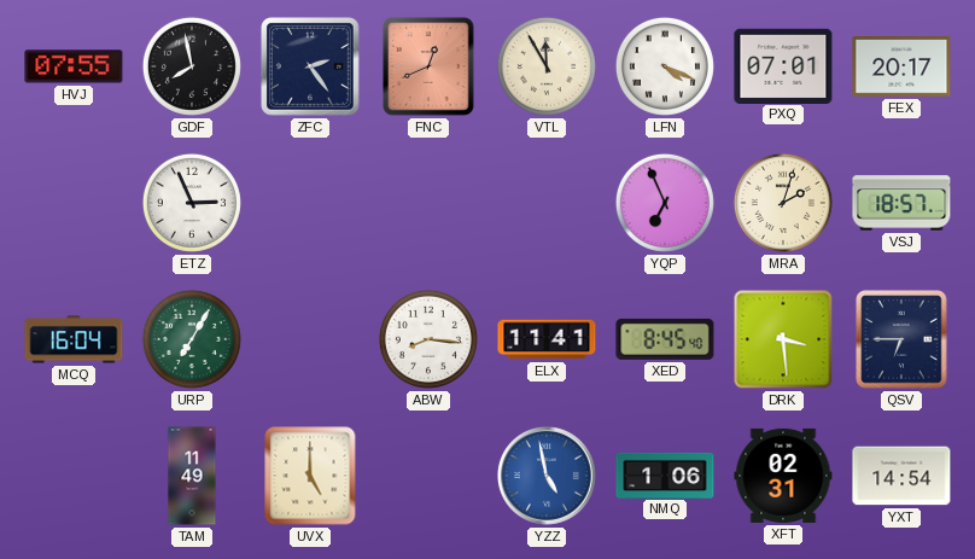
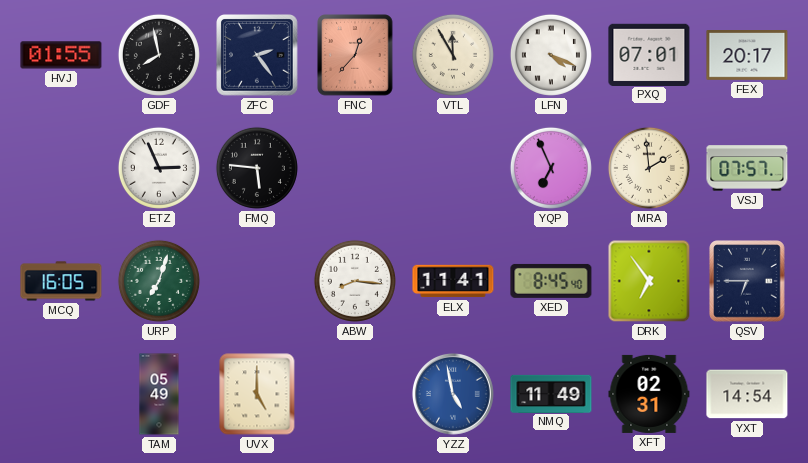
HVJ: 07:55 -> 01:55
FNC: 12:41 -> 12:37
FMQ: none -> 5:46
MRA: 2:03 -> 1:59
VSJ: 18:57 -> 07:57
MCQ: 16:04 -> 16:05
URP: 7:05 -> 7:03
DRK: 3:29 -> 6:54
TAM: 11:49 -> 05:49
NMQ: 1:06 -> 11:49
